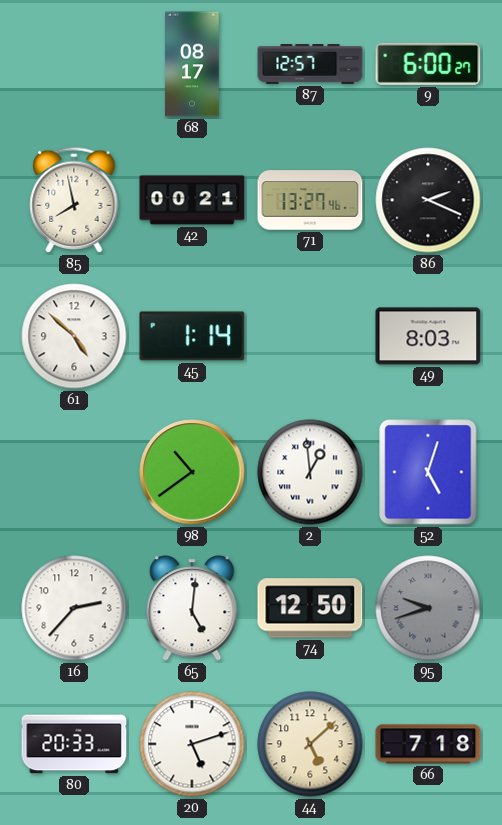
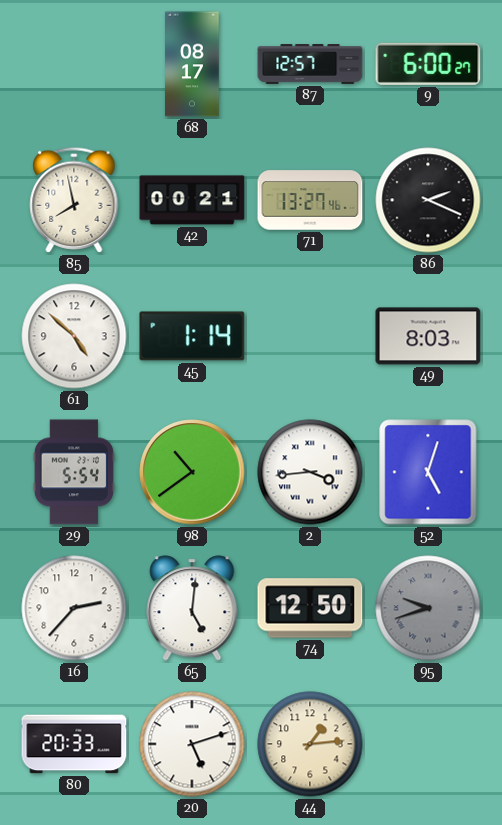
29: none -> 5:54
2: 12:59 -> 3:44
44: 5:08 -> 1:14
66: 7:18 -> none
